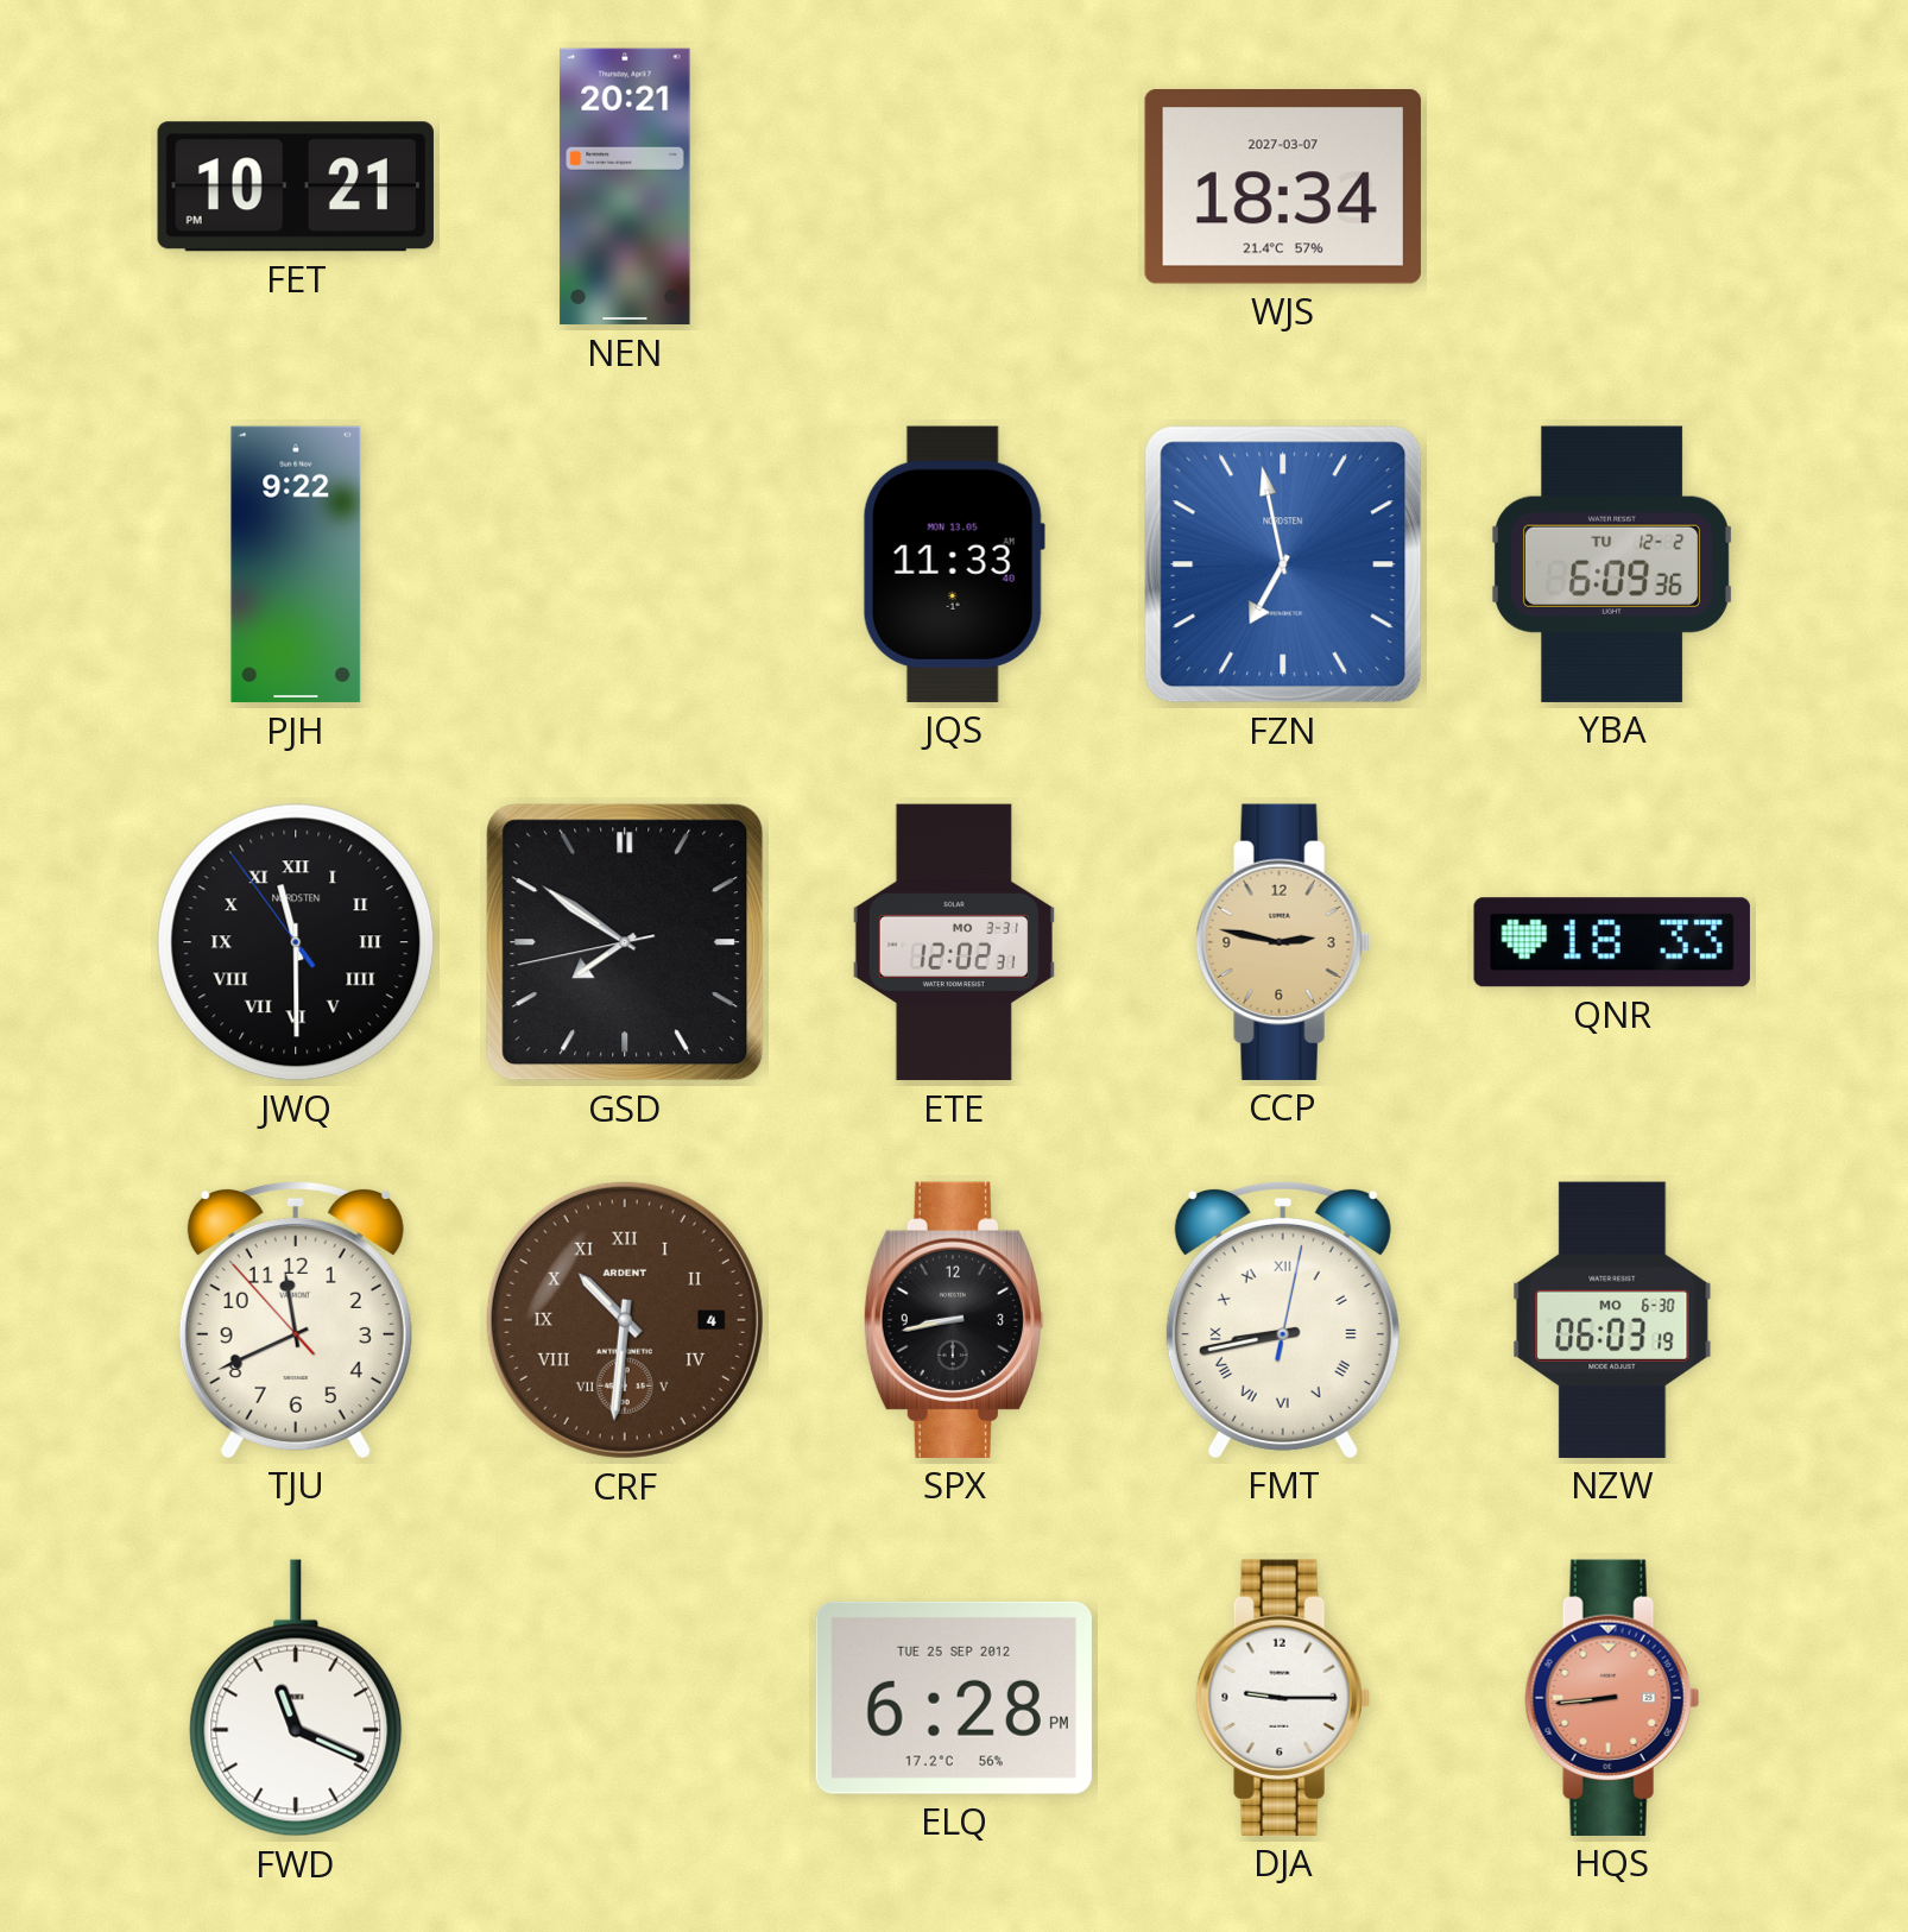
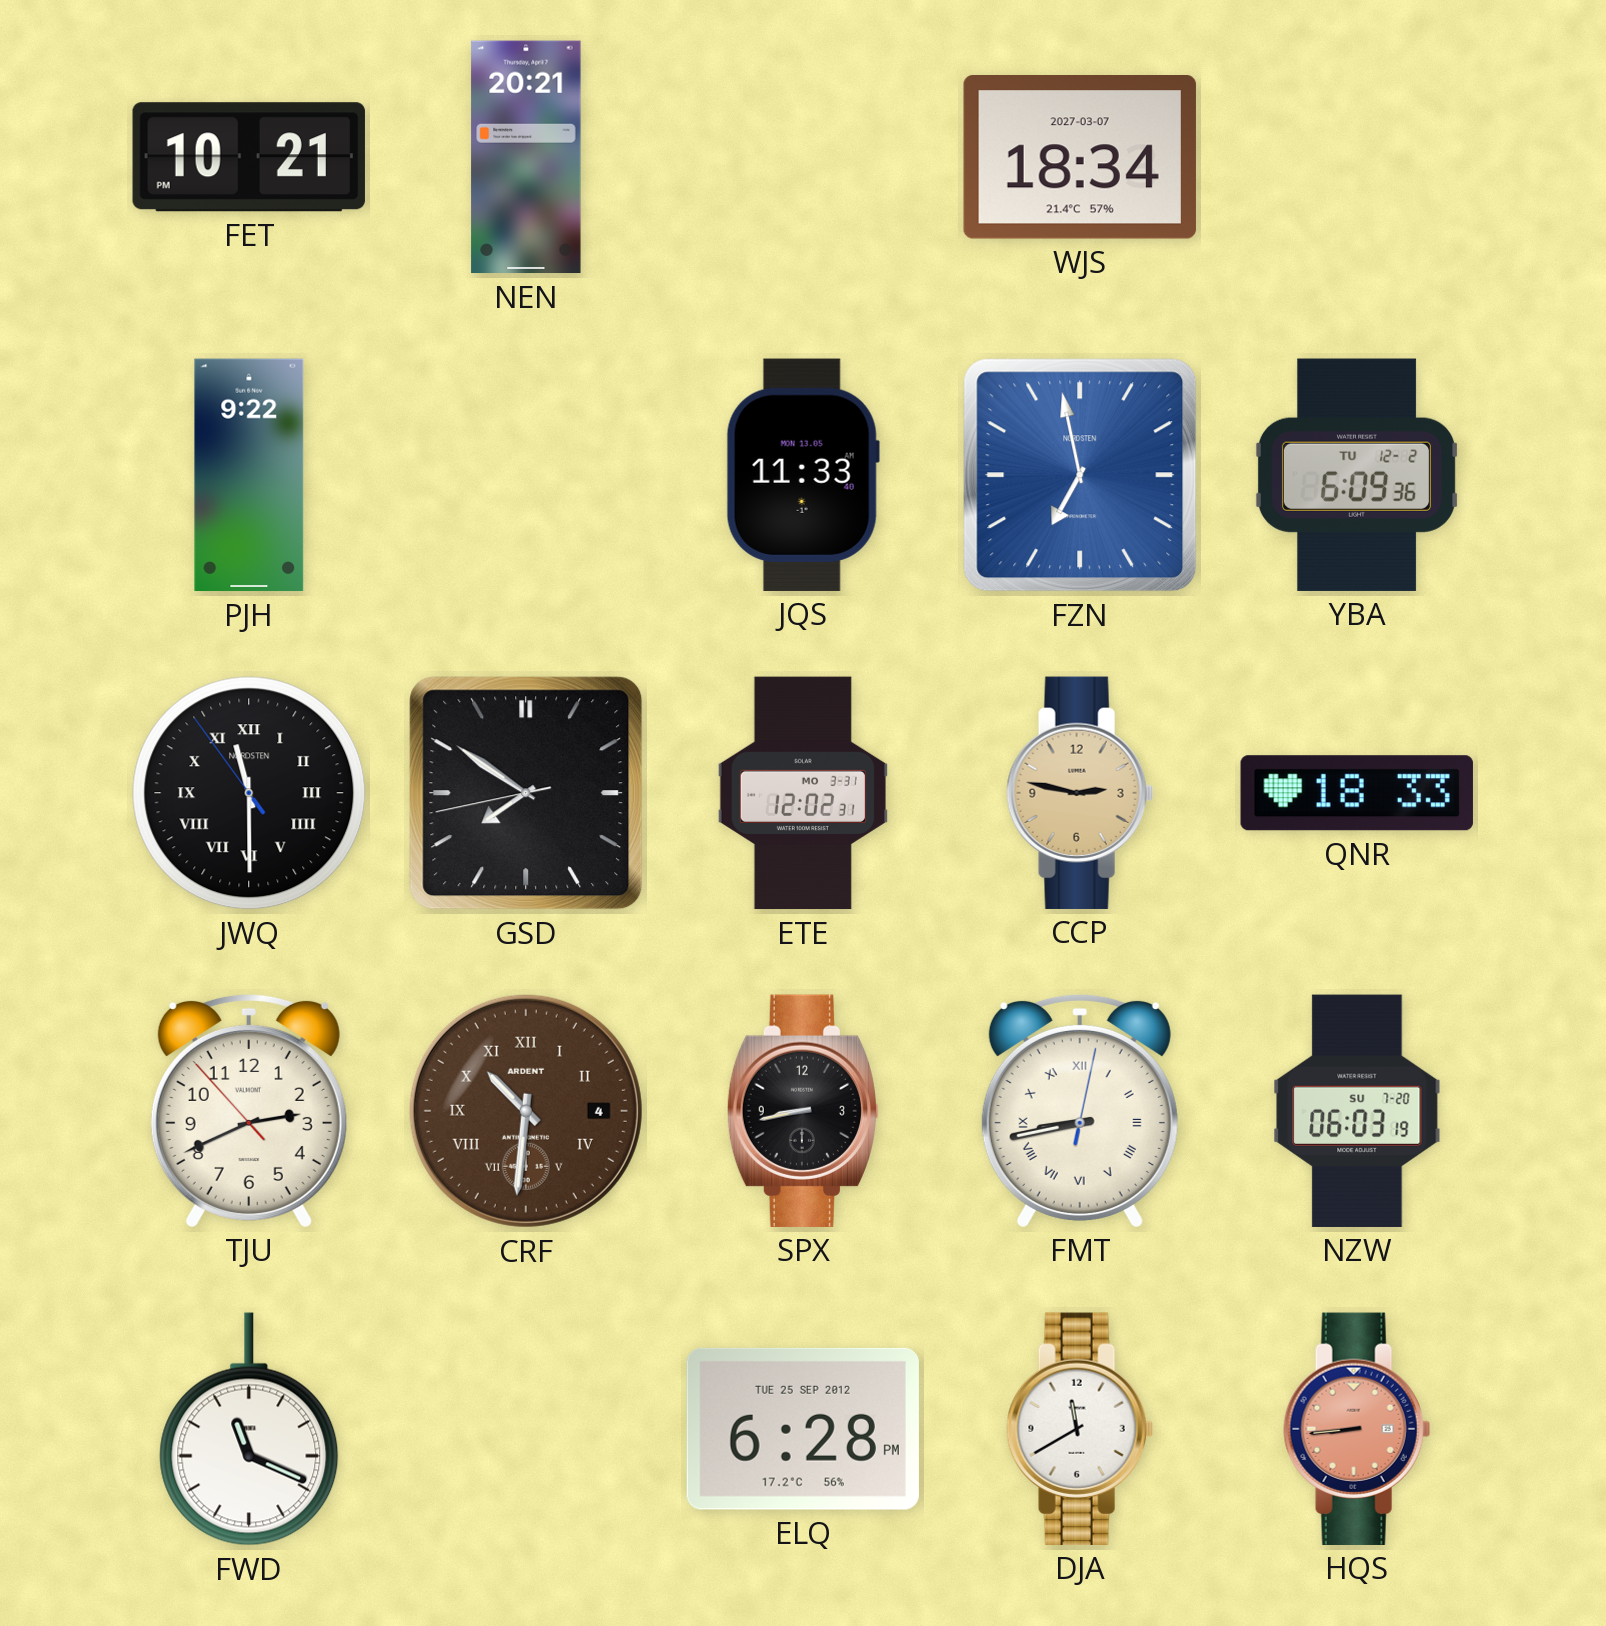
TJU: 11:40 -> 2:40
NZW date: MO 6-30 -> SU 7-20
DJA: 9:15 -> 11:40
